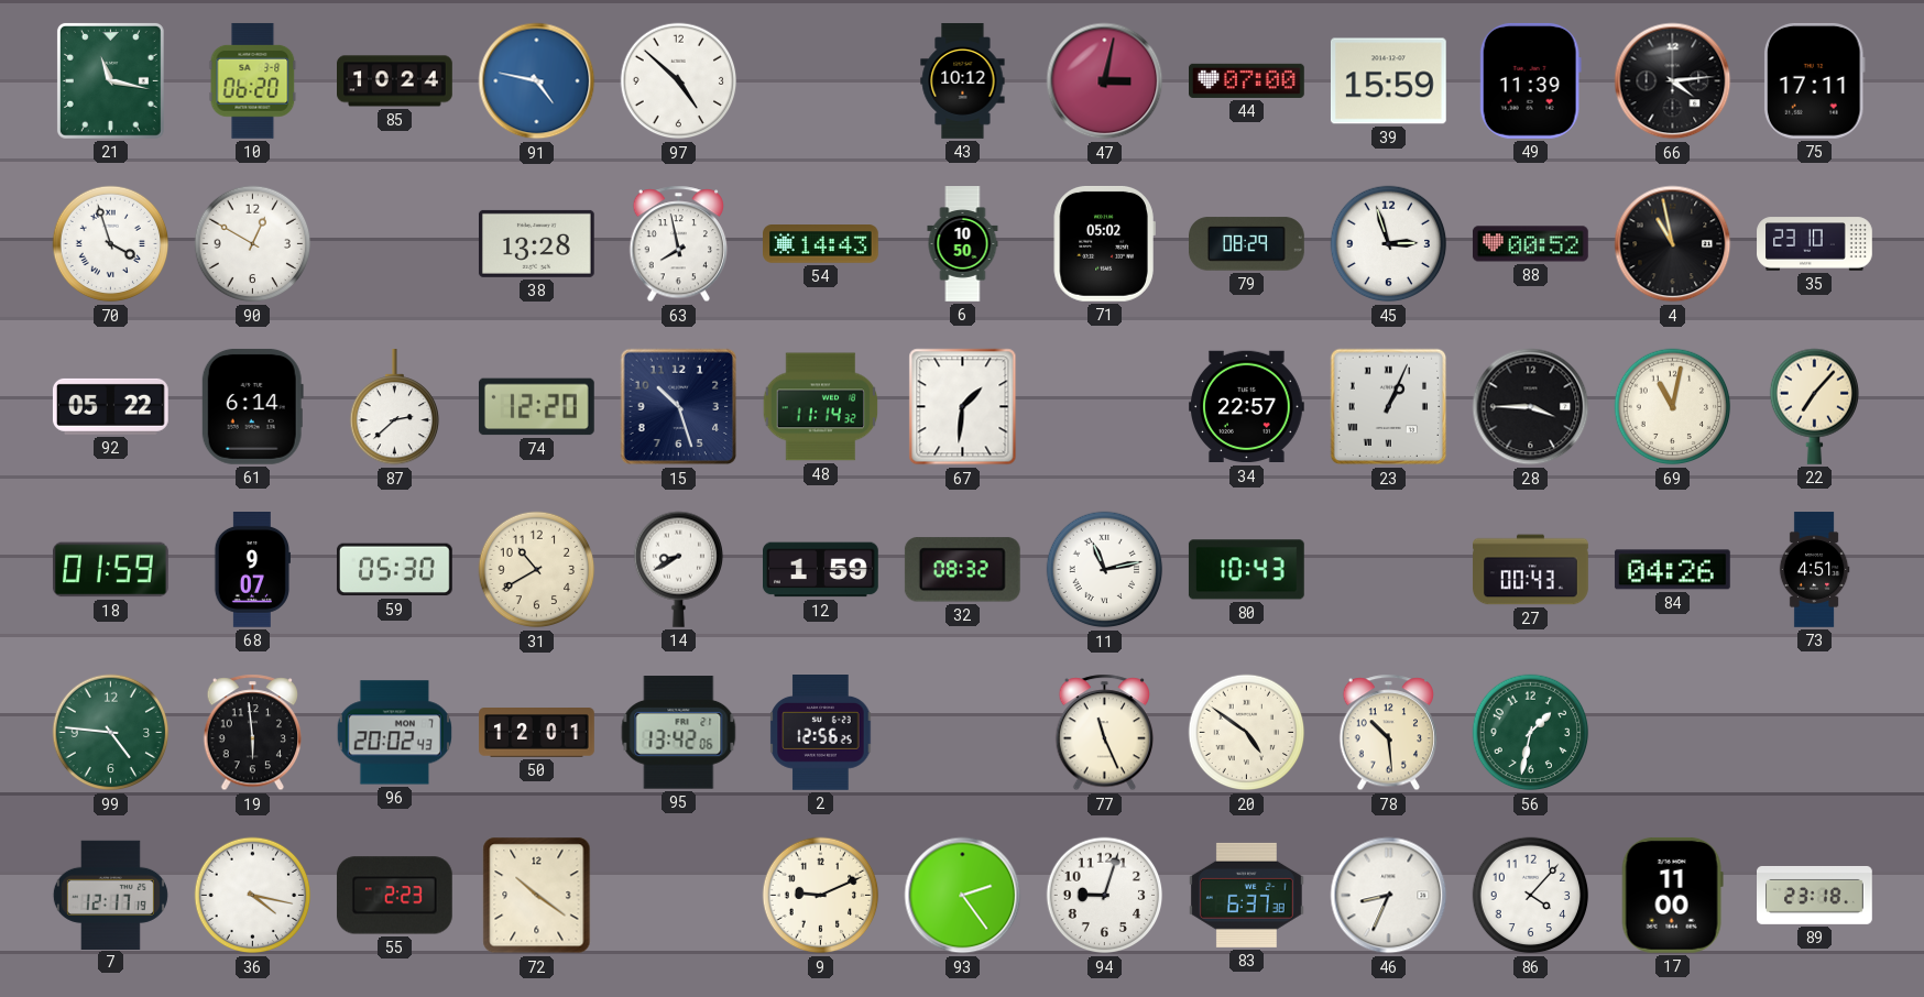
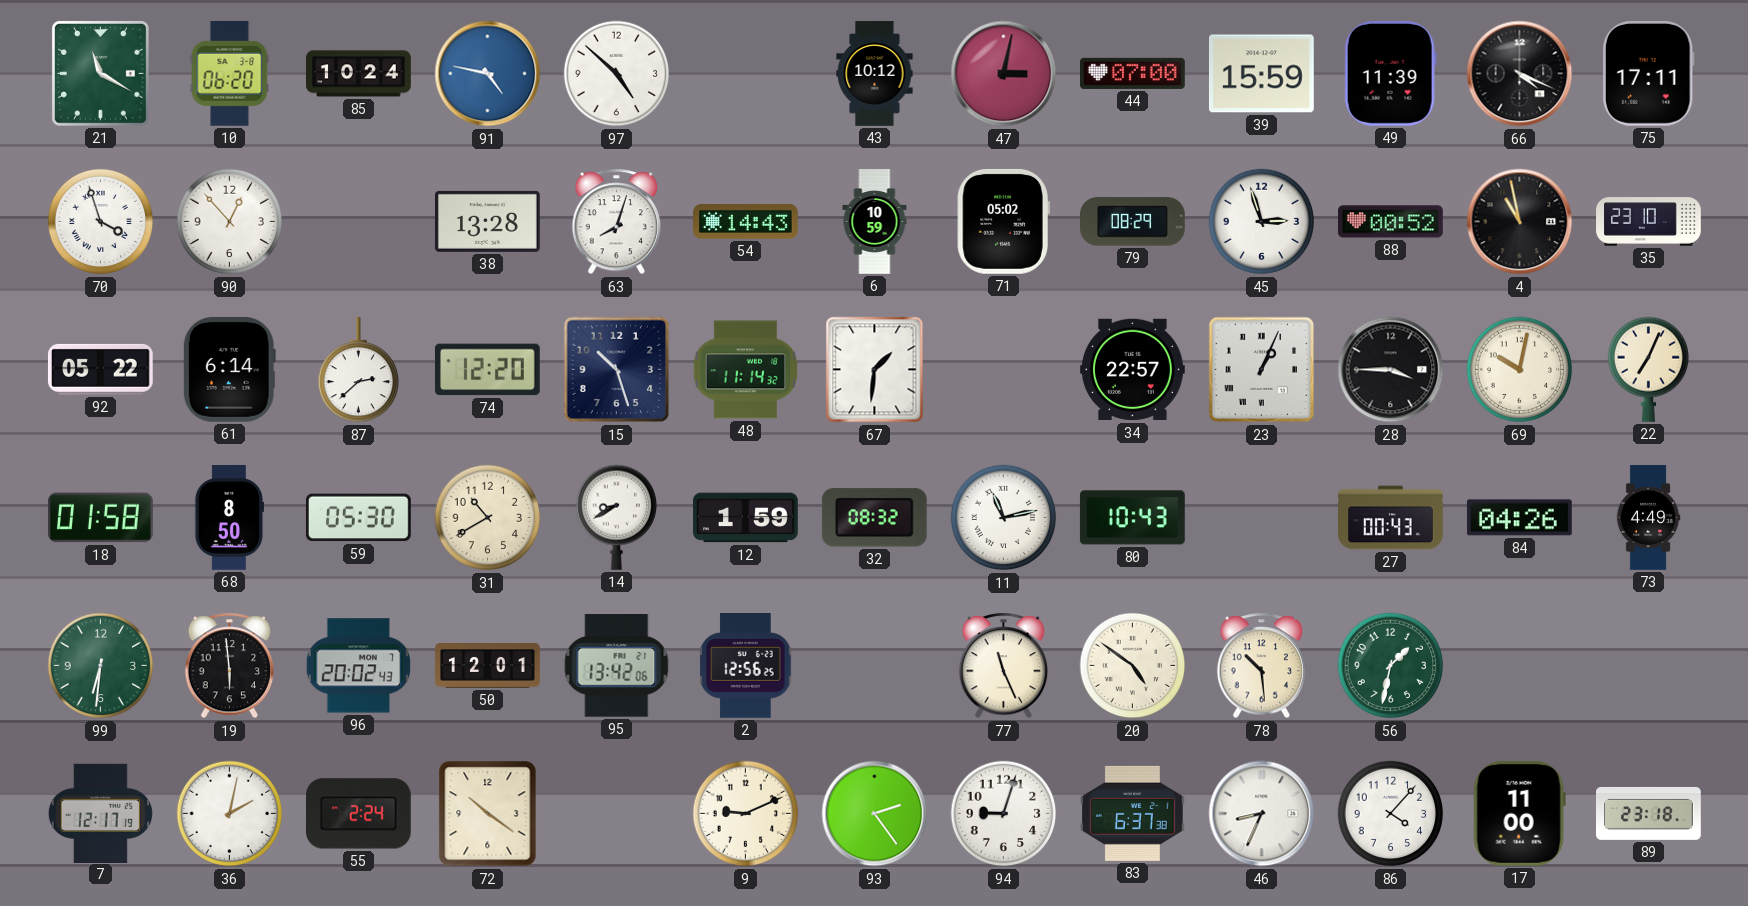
21: 11:17 -> 11:20
66: 4:14 -> 4:19
90: 12:50 -> 12:53
63: 7:58 -> 8:03
6: 10:50 -> 10:59
69: 11:02 -> 10:02
22: 7:07 -> 7:04
18: 01:59 -> 01:58
68: 9:07 -> 8:50
73: 4:51 -> 4:49
99: 4:46 -> 6:31
36: 4:17 -> 2:02
55: 2:23 -> 2:24
